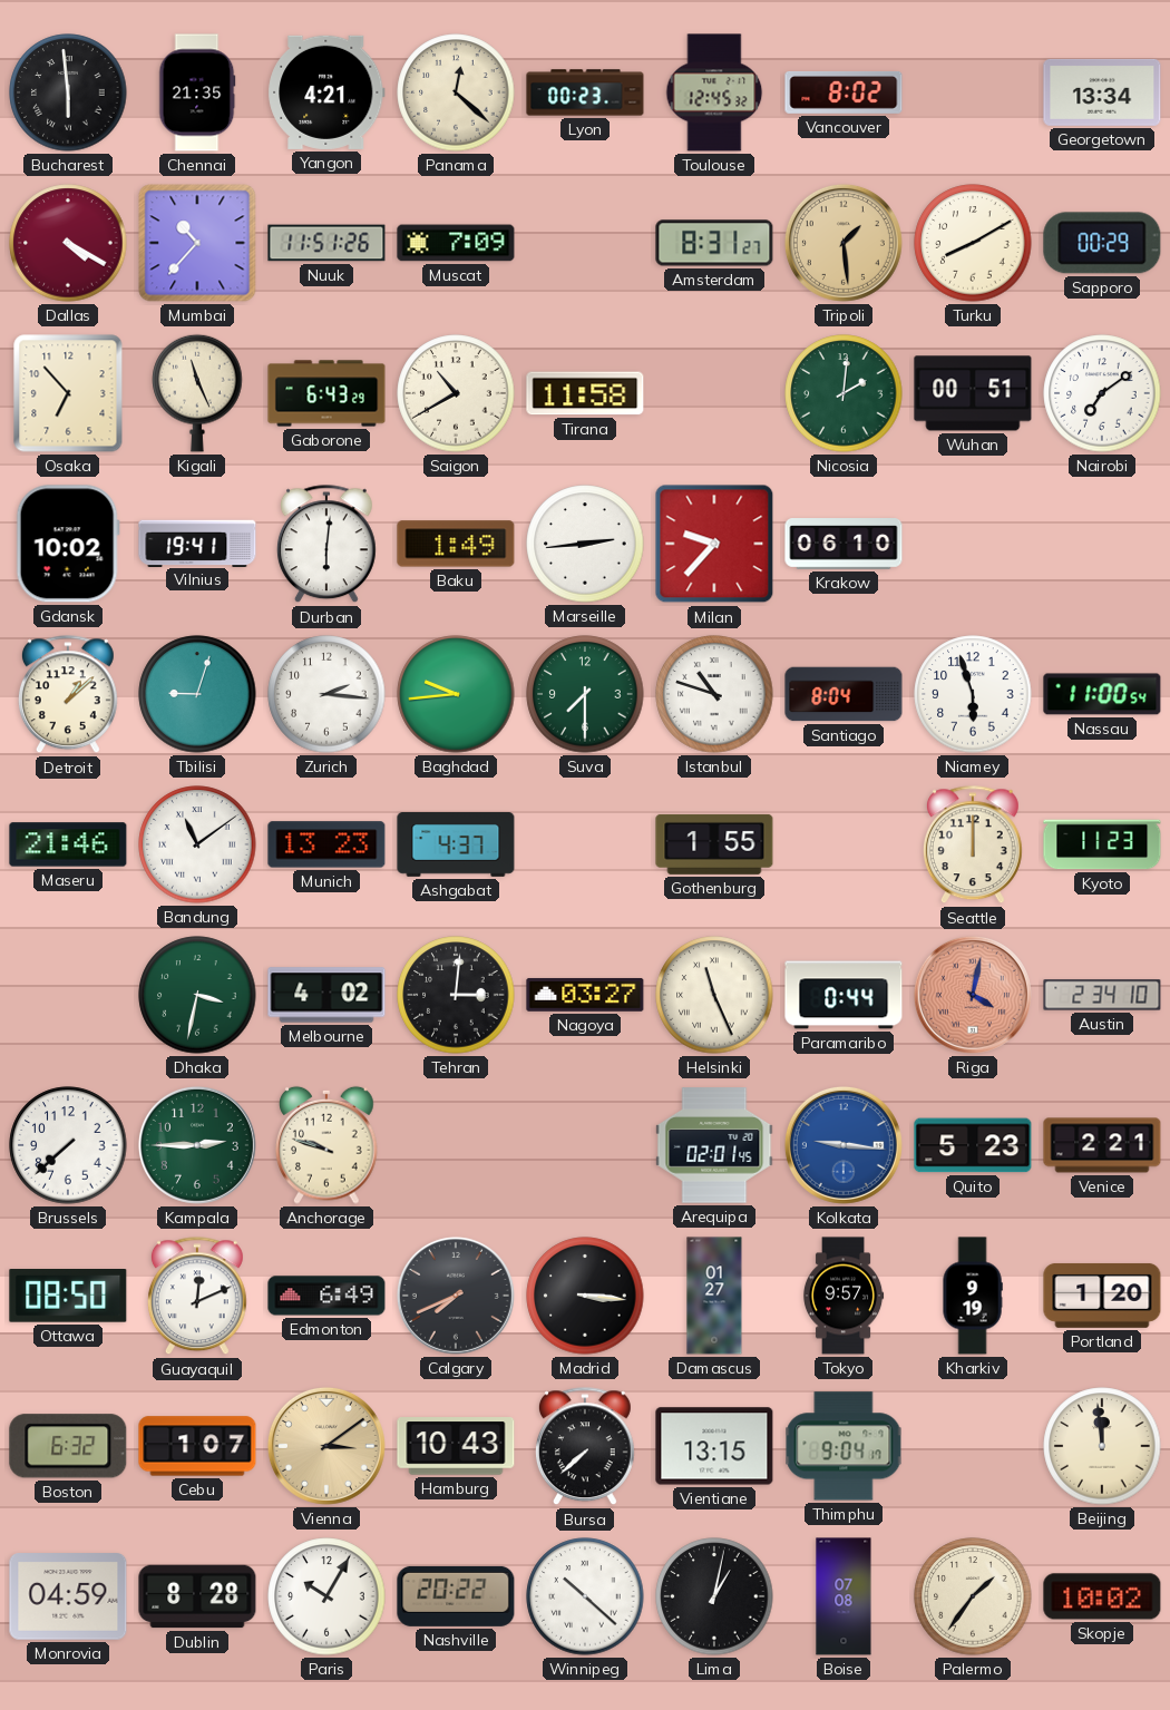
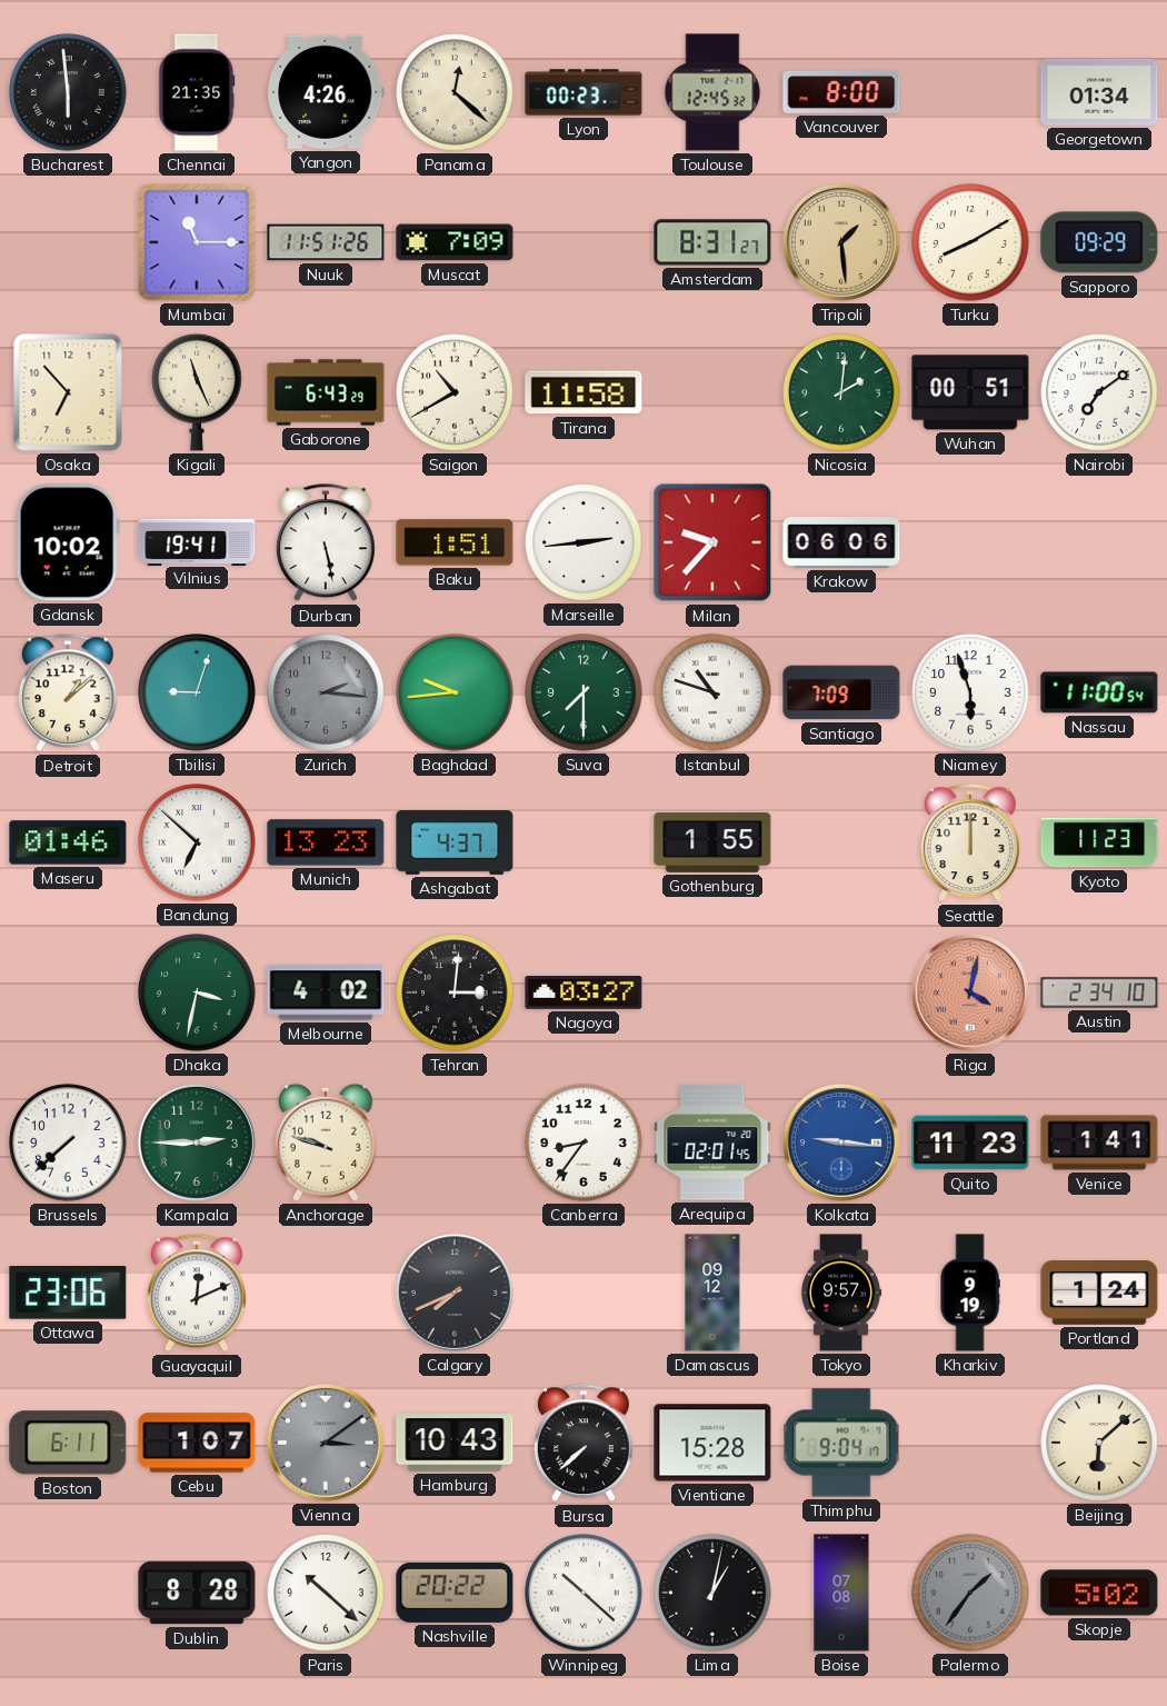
Yangon: 4:21 -> 4:26
Vancouver: 8:02 -> 8:00
Georgetown: 13:34 -> 01:34
Dallas: 4:20 -> none
Mumbai: 10:37 -> 11:15
Sapporo: 00:29 -> 09:29
Durban: 6:01 -> 5:28
Baku: 1:49 -> 1:51
Krakow: 06:10 -> 06:06
Zurich dial: white -> grey
Santiago: 8:04 -> 7:09
Maseru: 21:46 -> 01:46
Bandung: 11:09 -> 6:52
Helsinki: 11:26 -> none
Paramaribo: 0:44 -> none
Canberra: none -> 8:36
Quito: 5:23 -> 11:23
Venice: 2:21 -> 1:41
Ottawa: 08:50 -> 23:06
Edmonton: 6:49 -> none
Madrid: 3:16 -> none
Damascus: 01:27 -> 09:12
Portland: 1:20 -> 1:24
Boston: 6:32 -> 6:11
Vienna dial: champagne -> grey
Vientiane: 13:15 -> 15:28
Beijing: 11:59 -> 6:08
Monrovia: 04:59 -> none
Paris: 10:05 -> 10:22
Palermo dial: cream -> grey
Skopje: 10:02 -> 5:02
